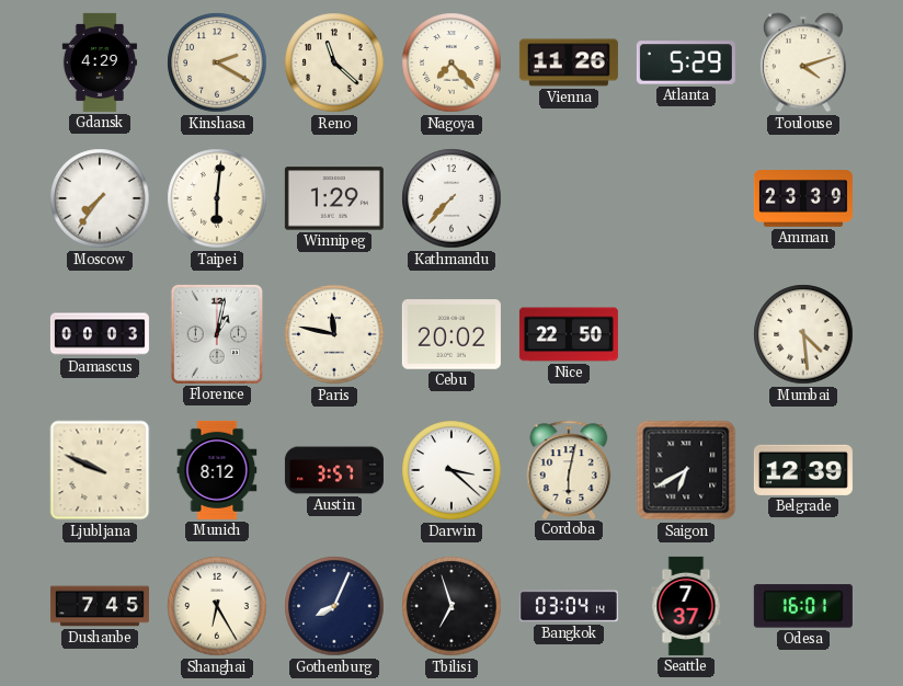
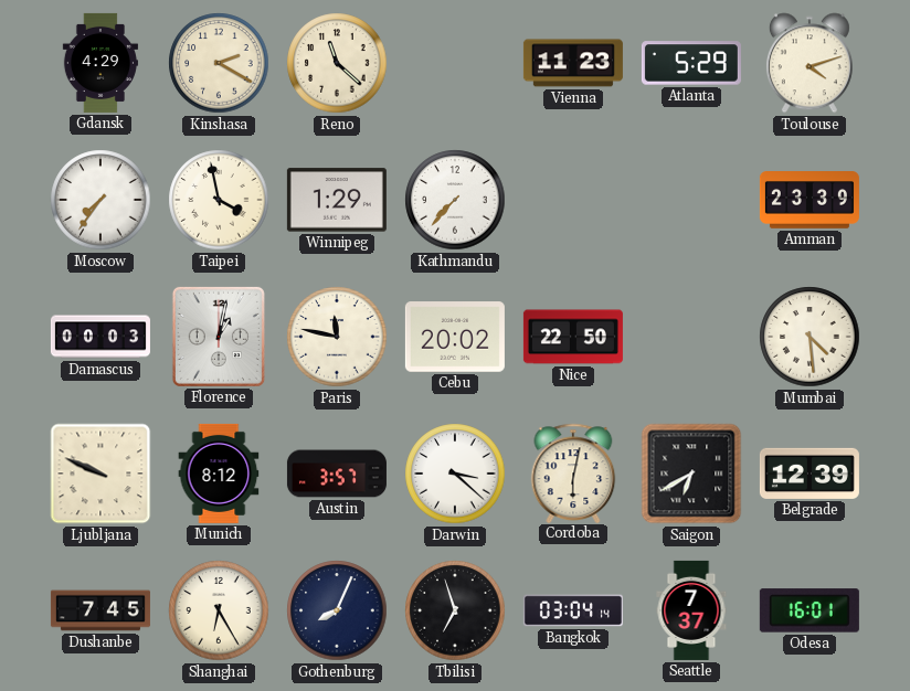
Nagoya: 7:23 -> none
Vienna: 11:26 -> 11:23
Taipei: 6:01 -> 3:58
